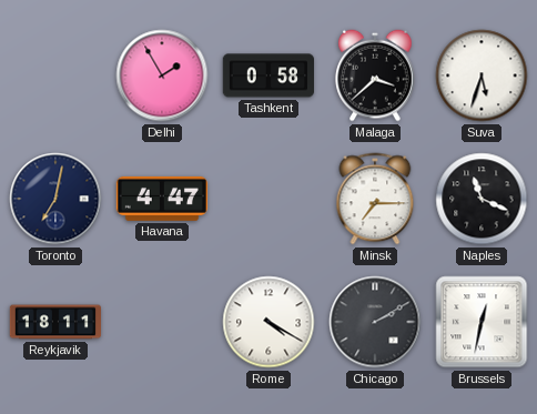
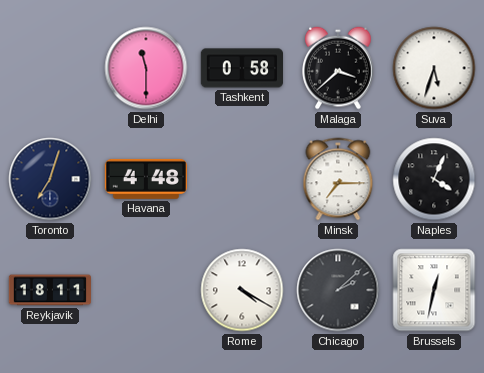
Delhi: 1:55 -> 11:30
Toronto: 7:02 -> 7:03
Havana: 4:47 -> 4:48
Naples: 11:19 -> 4:04
Chicago: 2:10 -> 2:08
